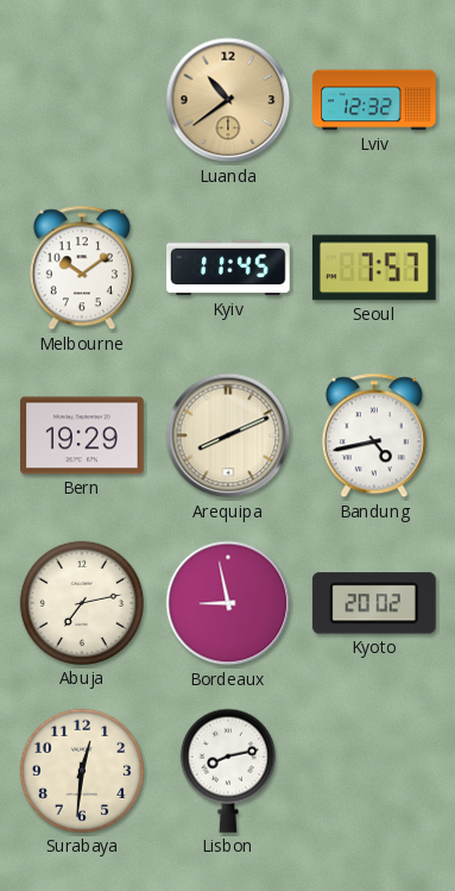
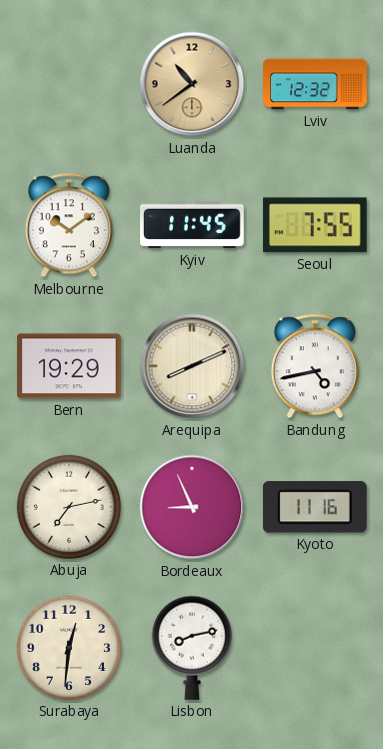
Seoul: 7:57 -> 7:55
Bordeaux: 8:58 -> 8:56
Kyoto: 20:02 -> 11:16
